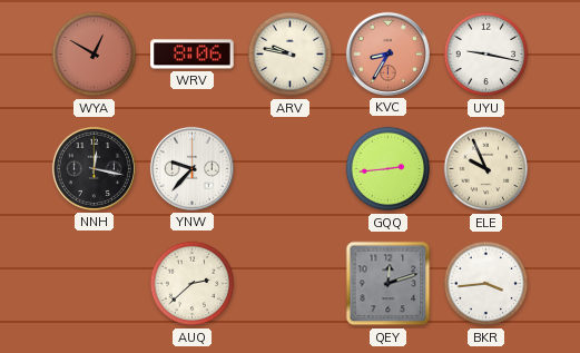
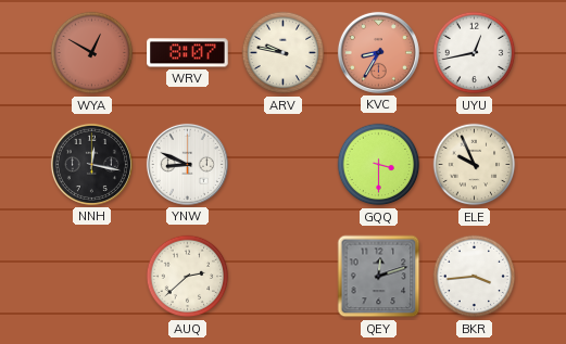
WRV: 8:06 -> 8:07
UYU: 9:17 -> 12:43
YNW: 9:37 -> 8:49
GQQ: 2:44 -> 3:30
